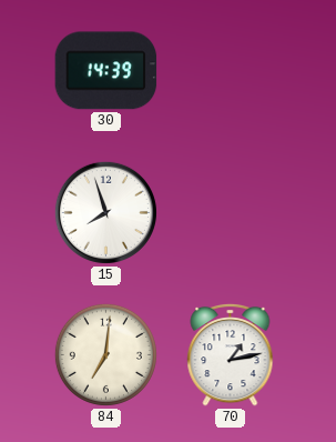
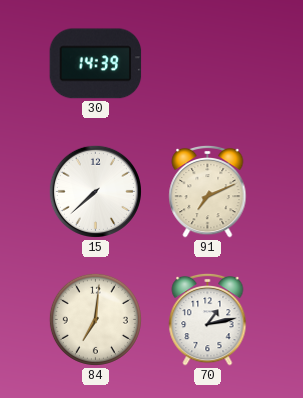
15: 7:57 -> 7:38
91: none -> 7:11
